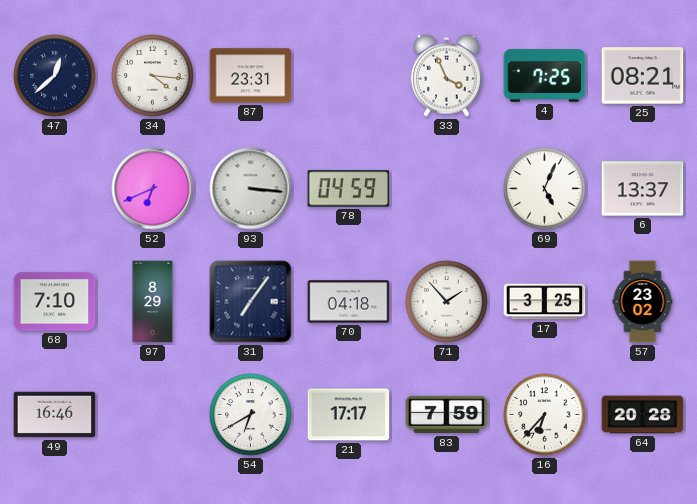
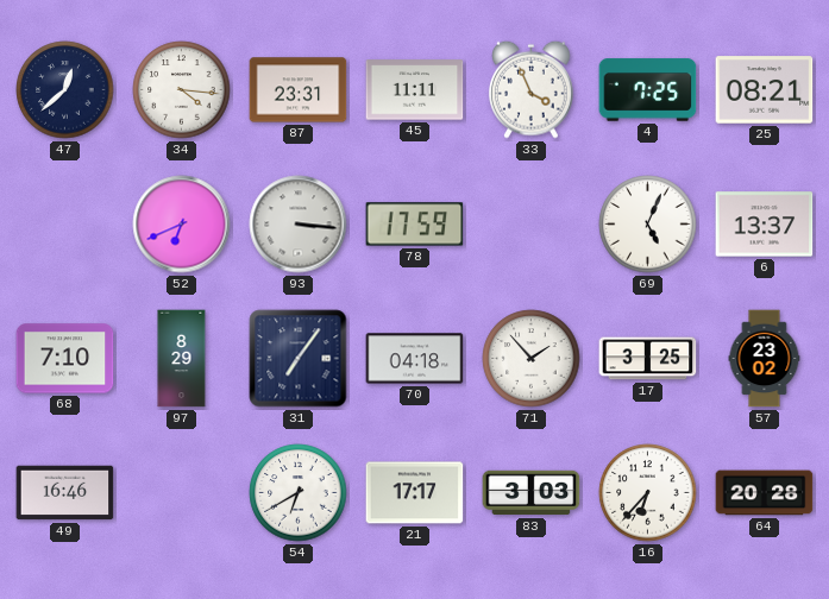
45: none -> 11:11
78: 04:59 -> 17:59
83: 7:59 -> 3:03
